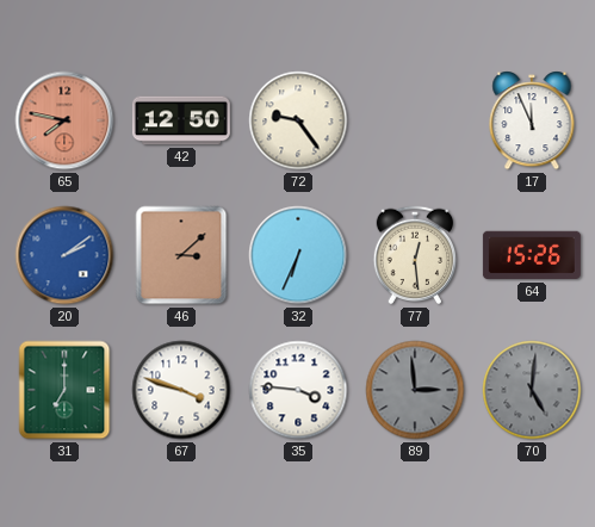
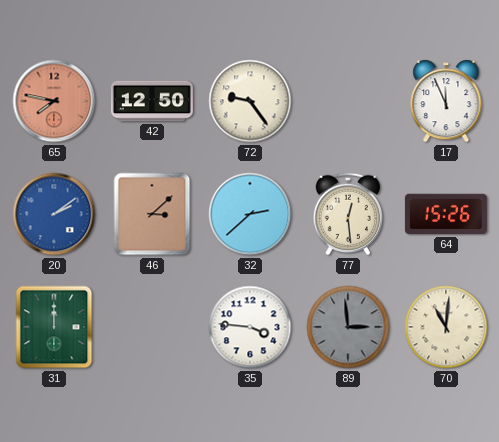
32: 6:34 -> 2:38
31: 7:00 -> 12:00
67: 3:48 -> none
70: 5:01 -> 11:01
70 dial: grey -> cream
